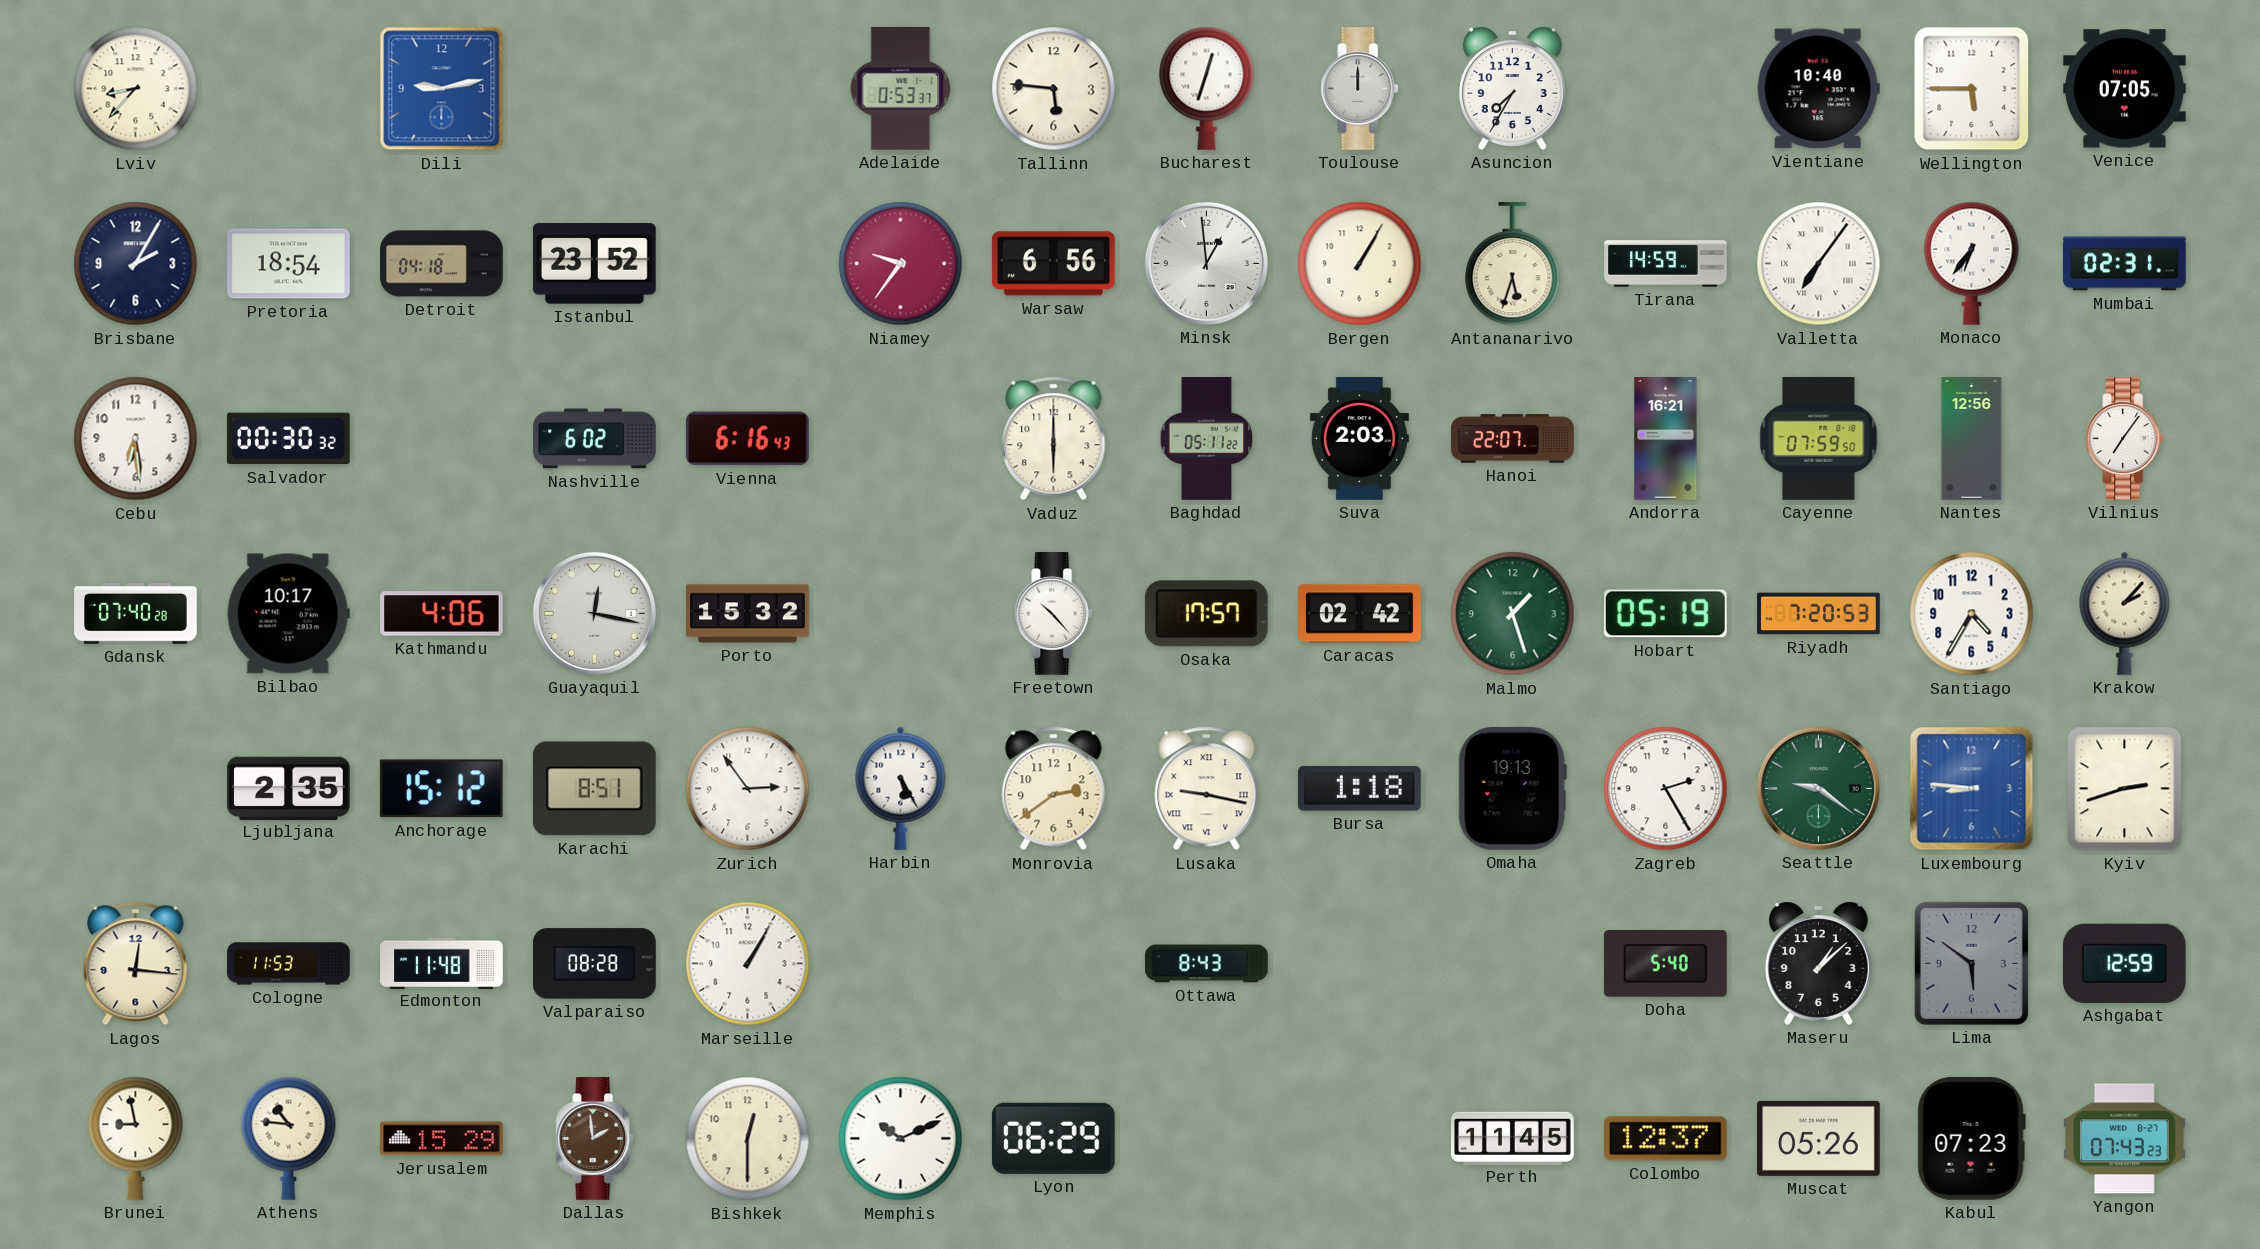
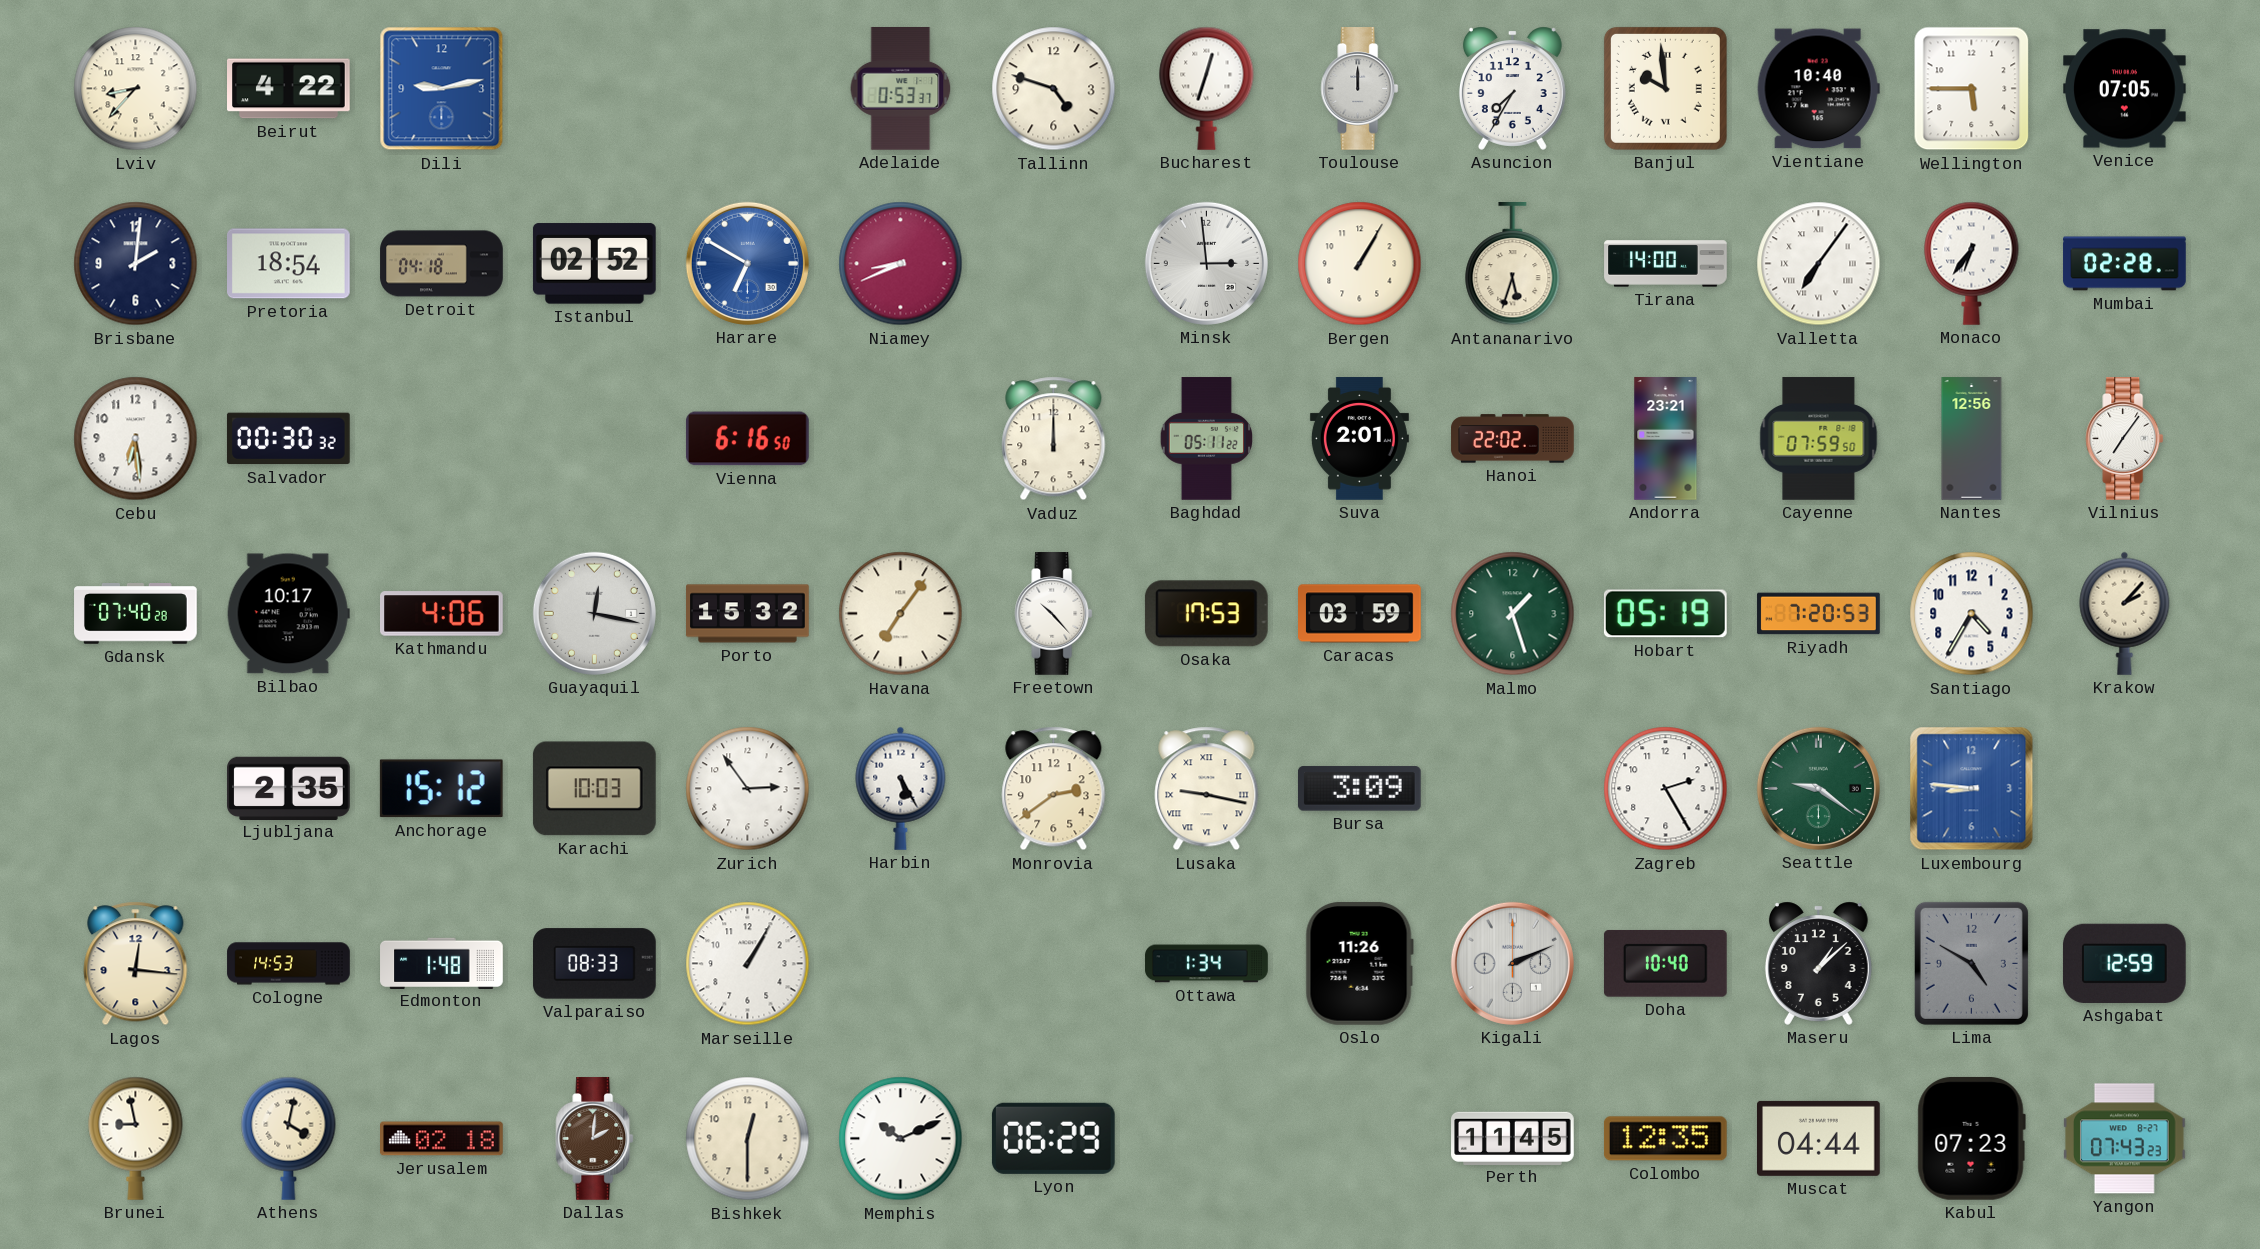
Beirut: none -> 4:22
Tallinn: 5:46 -> 4:48
Banjul: none -> 9:59
Brisbane: 2:05 -> 2:01
Istanbul: 23:52 -> 02:52
Harare: none -> 6:50
Niamey: 9:36 -> 8:41
Warsaw: 6:56 -> none
Minsk: 12:59 -> 2:59
Tirana: 14:59 -> 14:00
Mumbai: 02:31 -> 02:28
Nashville: 6:02 -> none
Vienna: 6:16:43 -> 6:16:50
Vaduz: 6:00 -> 12:00
Suva: 2:03 -> 2:01
Hanoi: 22:07 -> 22:02
Andorra: 16:21 -> 23:21
Havana: none -> 7:06
Osaka: 17:57 -> 17:53
Caracas: 02:42 -> 03:59
Karachi: 8:51 -> 10:03
Bursa: 1:18 -> 3:09
Omaha: 19:13 -> none
Kyiv: 2:42 -> none
Cologne: 11:53 -> 14:53
Edmonton: 11:48 -> 1:48
Valparaiso: 08:28 -> 08:33
Ottawa: 8:43 -> 1:34
Oslo: none -> 11:26
Kigali: none -> 2:11
Doha: 5:40 -> 10:40
Lima: 5:51 -> 4:50
Athens: 10:46 -> 4:02
Jerusalem: 15:29 -> 02:18
Dallas: 1:59 -> 2:01
Colombo: 12:37 -> 12:35
Muscat: 05:26 -> 04:44
